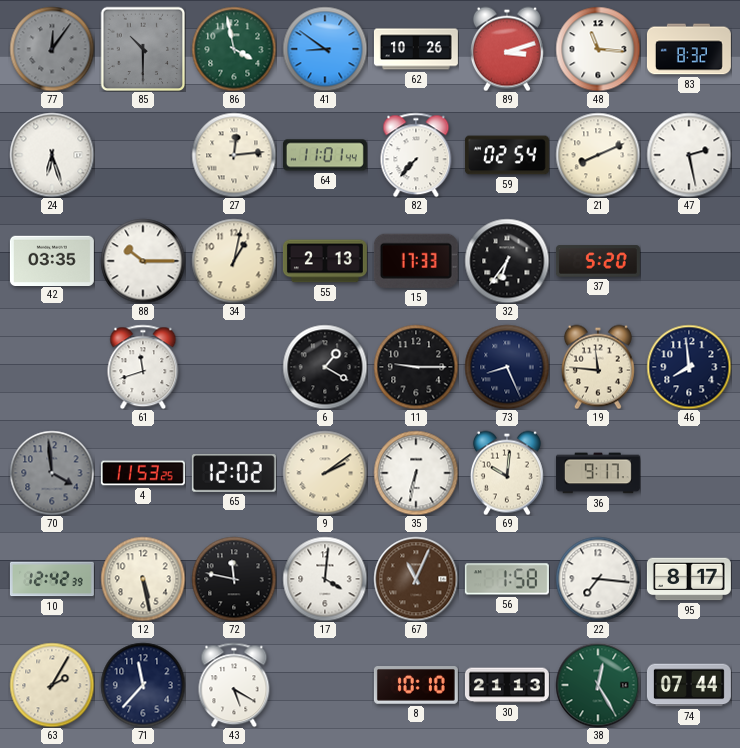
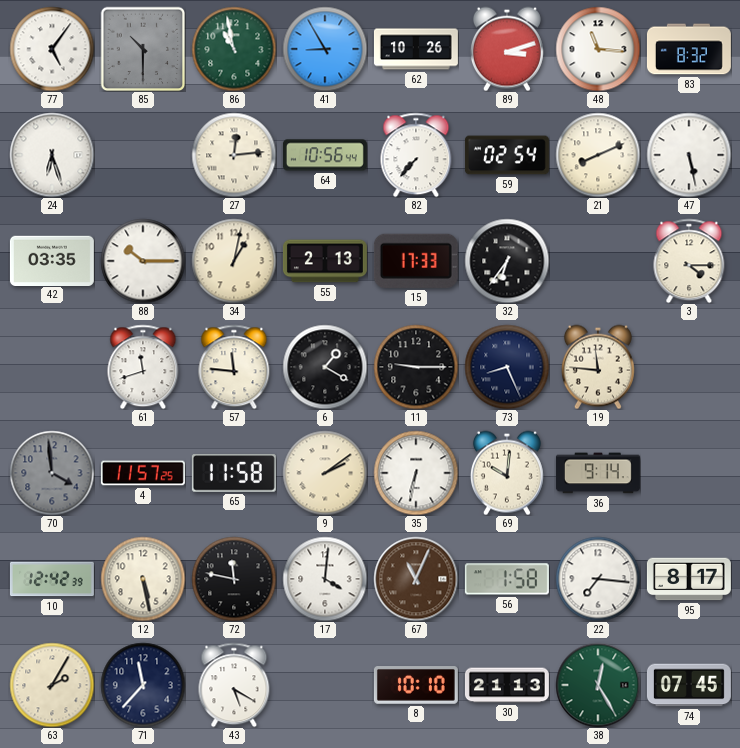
77: 12:06 -> 5:06
77 dial: grey -> white
86: 3:58 -> 10:58
41: 8:51 -> 8:55
64: 11:01 -> 10:56
47: 2:28 -> 5:28
37: 5:20 -> none
3: none -> 4:15
57: none -> 11:46
46: 7:59 -> none
4: 11:53 -> 11:57
65: 12:02 -> 11:58
36: 9:17 -> 9:14
74: 07:44 -> 07:45
